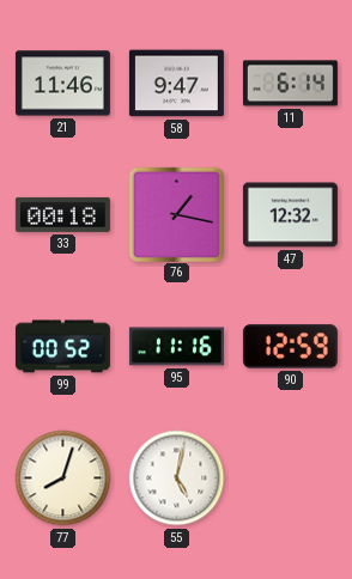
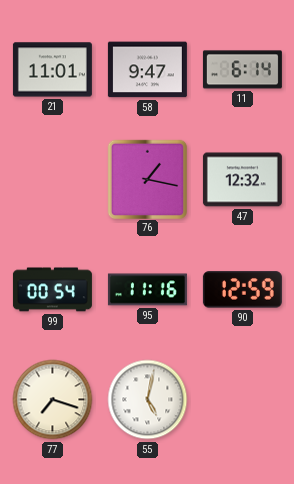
21: 11:46 -> 11:01
33: 00:18 -> none
99: 00:52 -> 00:54
77: 8:03 -> 7:18
